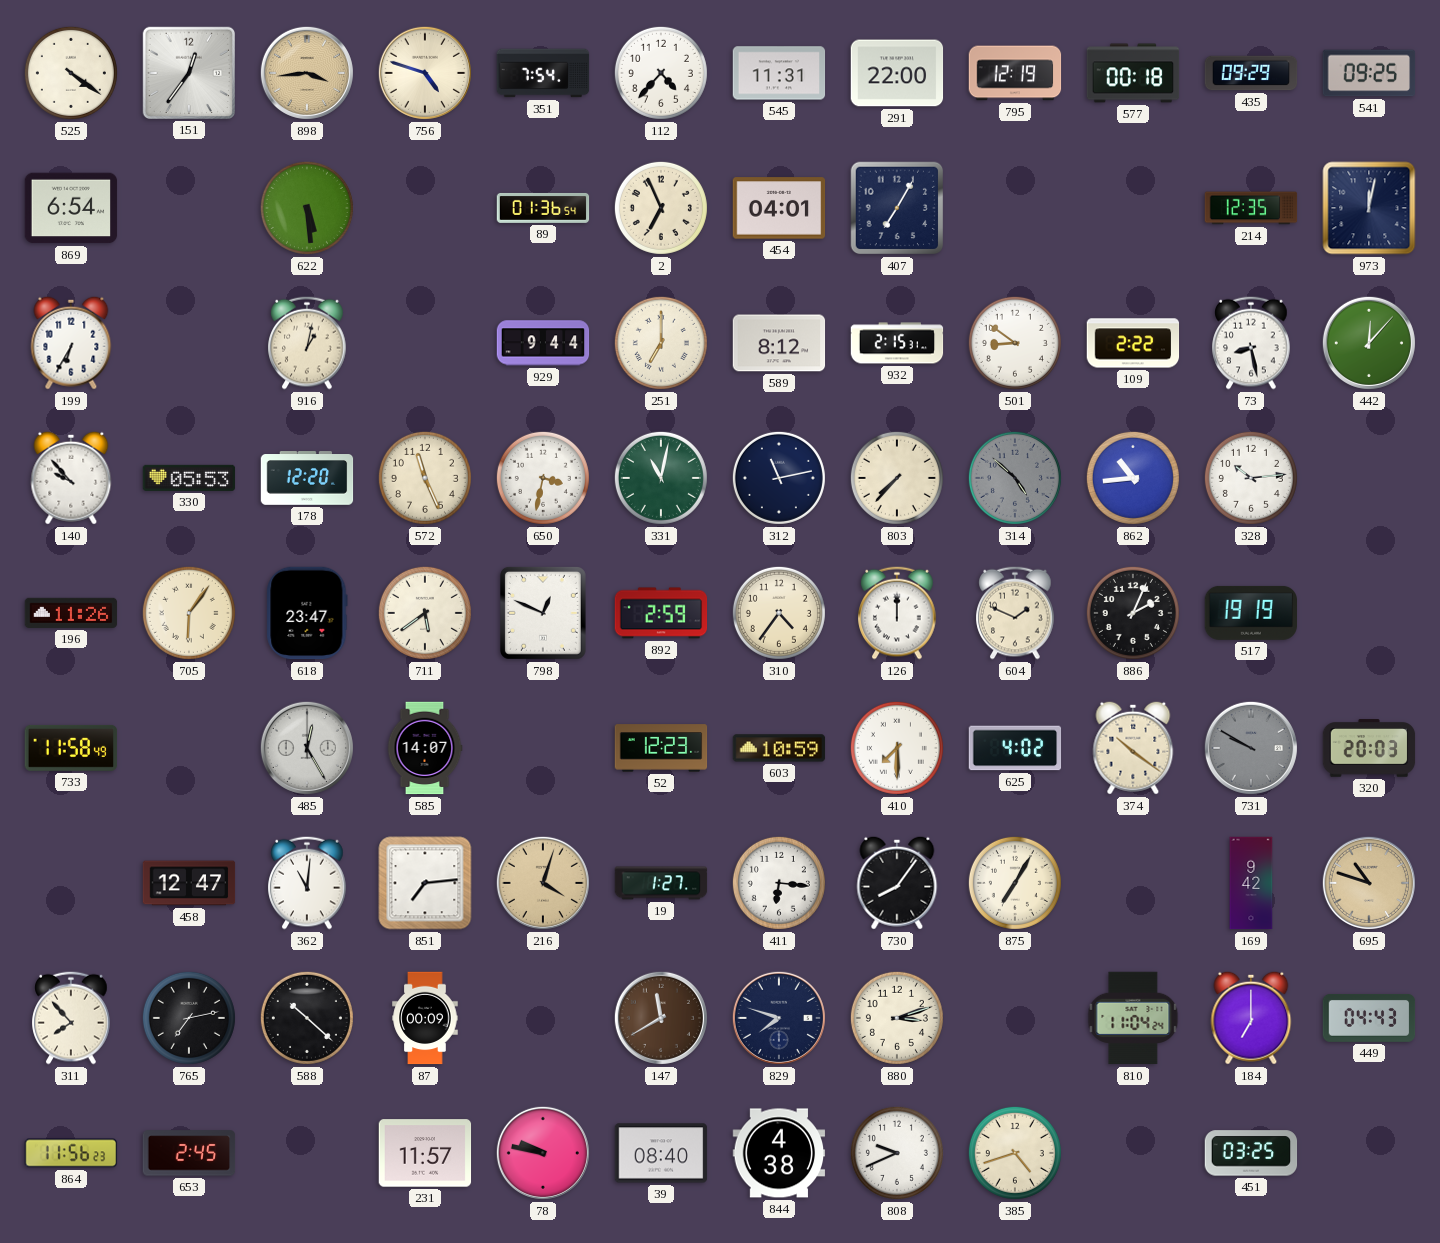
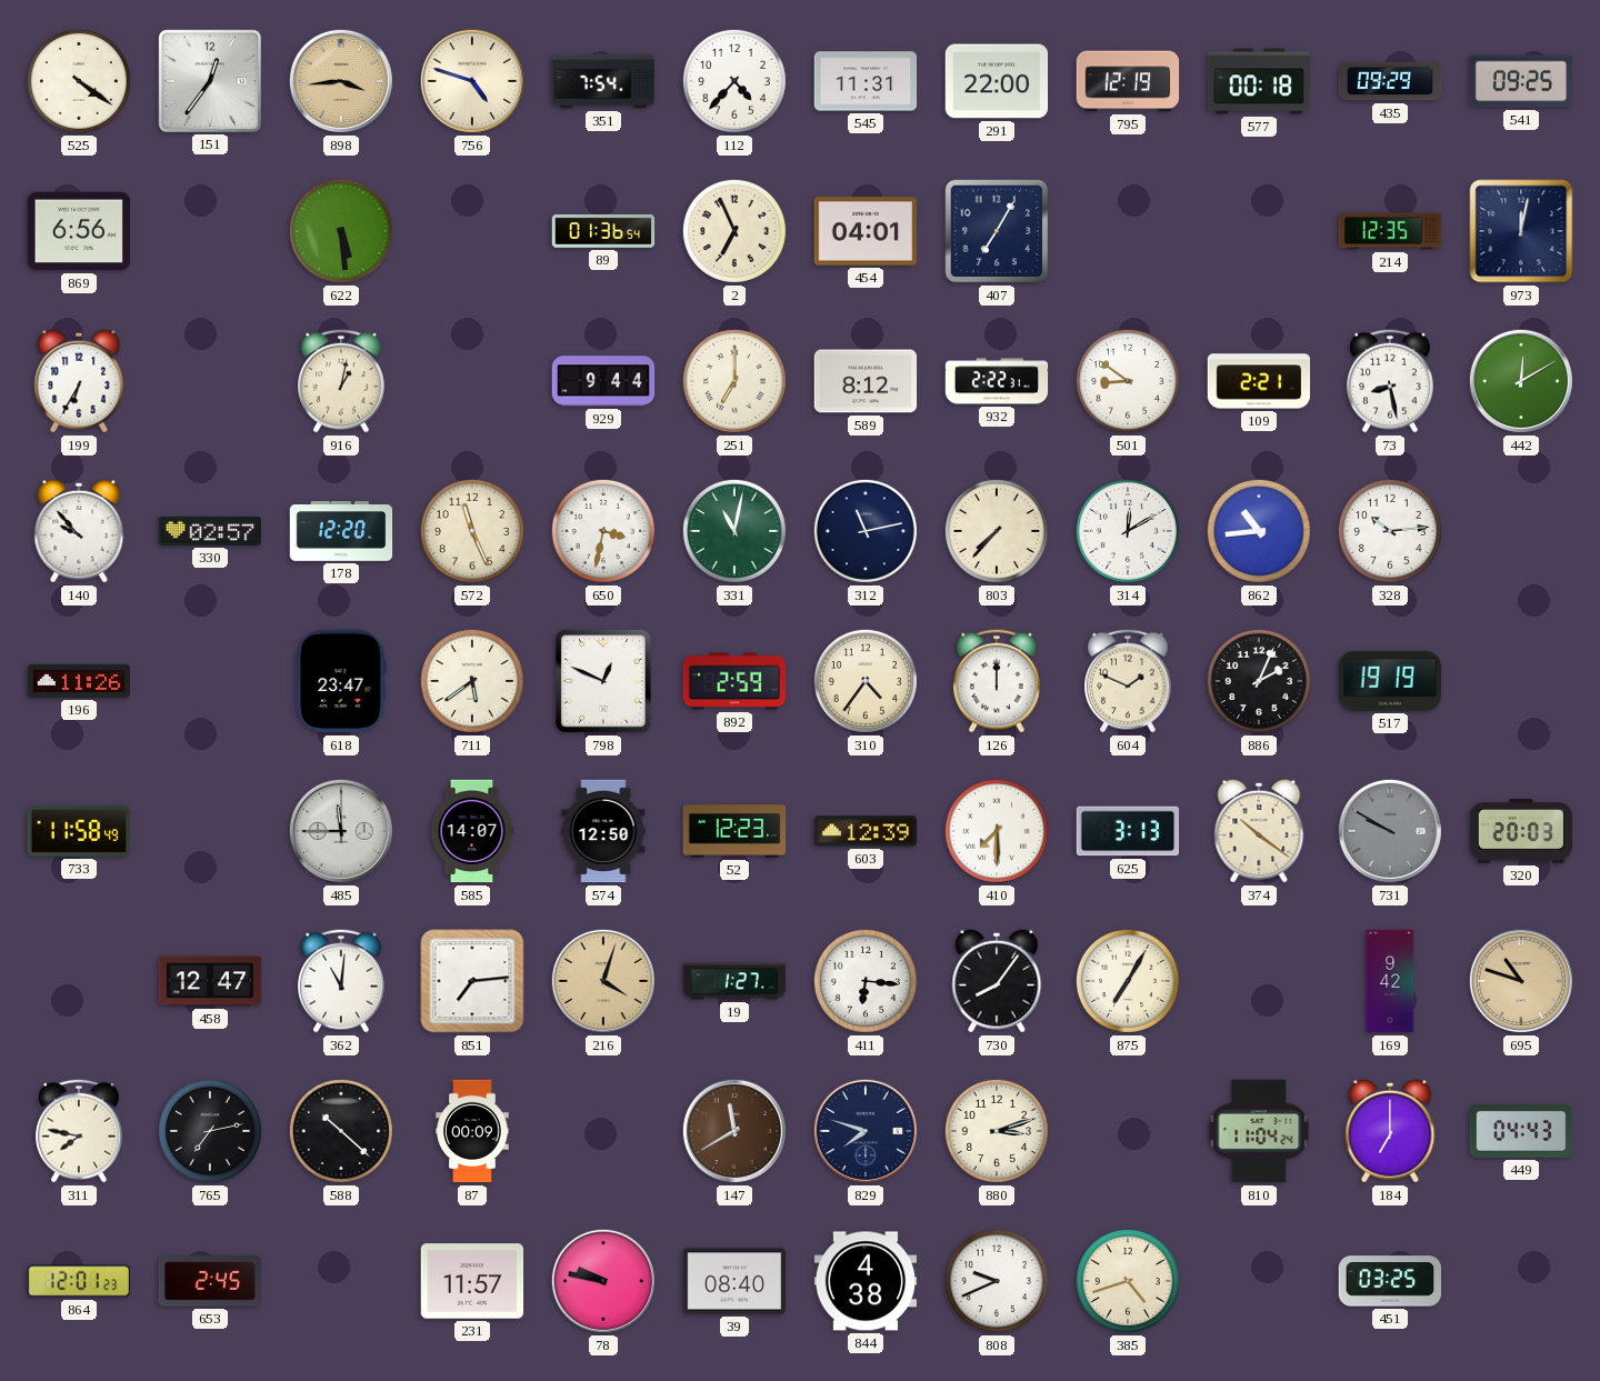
869: 6:54 -> 6:56
932: 2:15 -> 2:22
109: 2:22 -> 2:21
442: 12:07 -> 12:10
330: 05:53 -> 02:57
314: 4:52 -> 12:10
314 dial: grey -> white
705: 6:06 -> none
485: 12:25 -> 11:45
574: none -> 12:50
603: 10:59 -> 12:39
625: 4:02 -> 3:13
311: 7:53 -> 7:47
864: 11:56 -> 12:01
